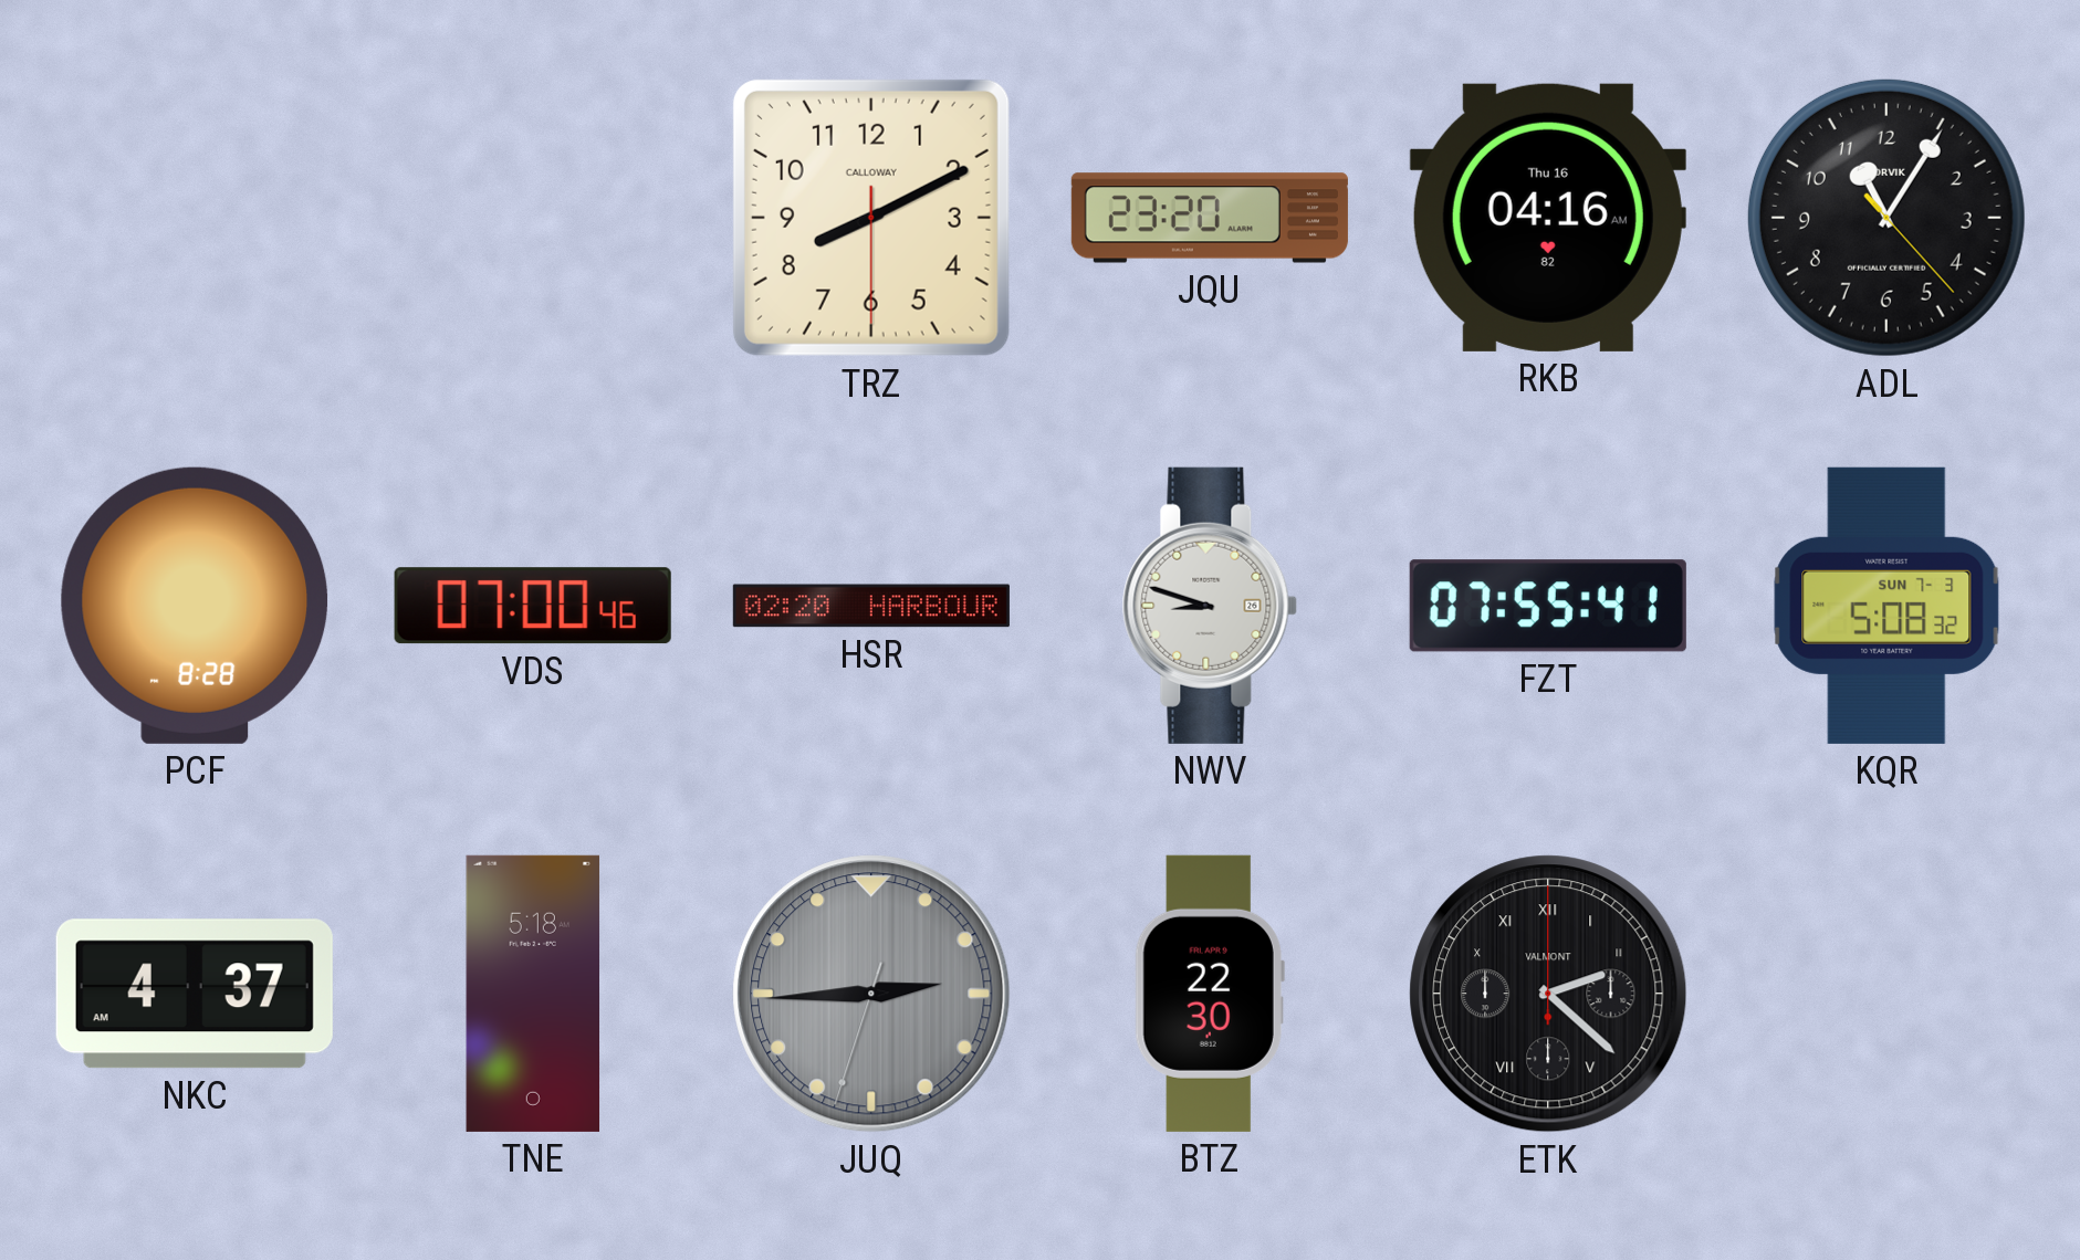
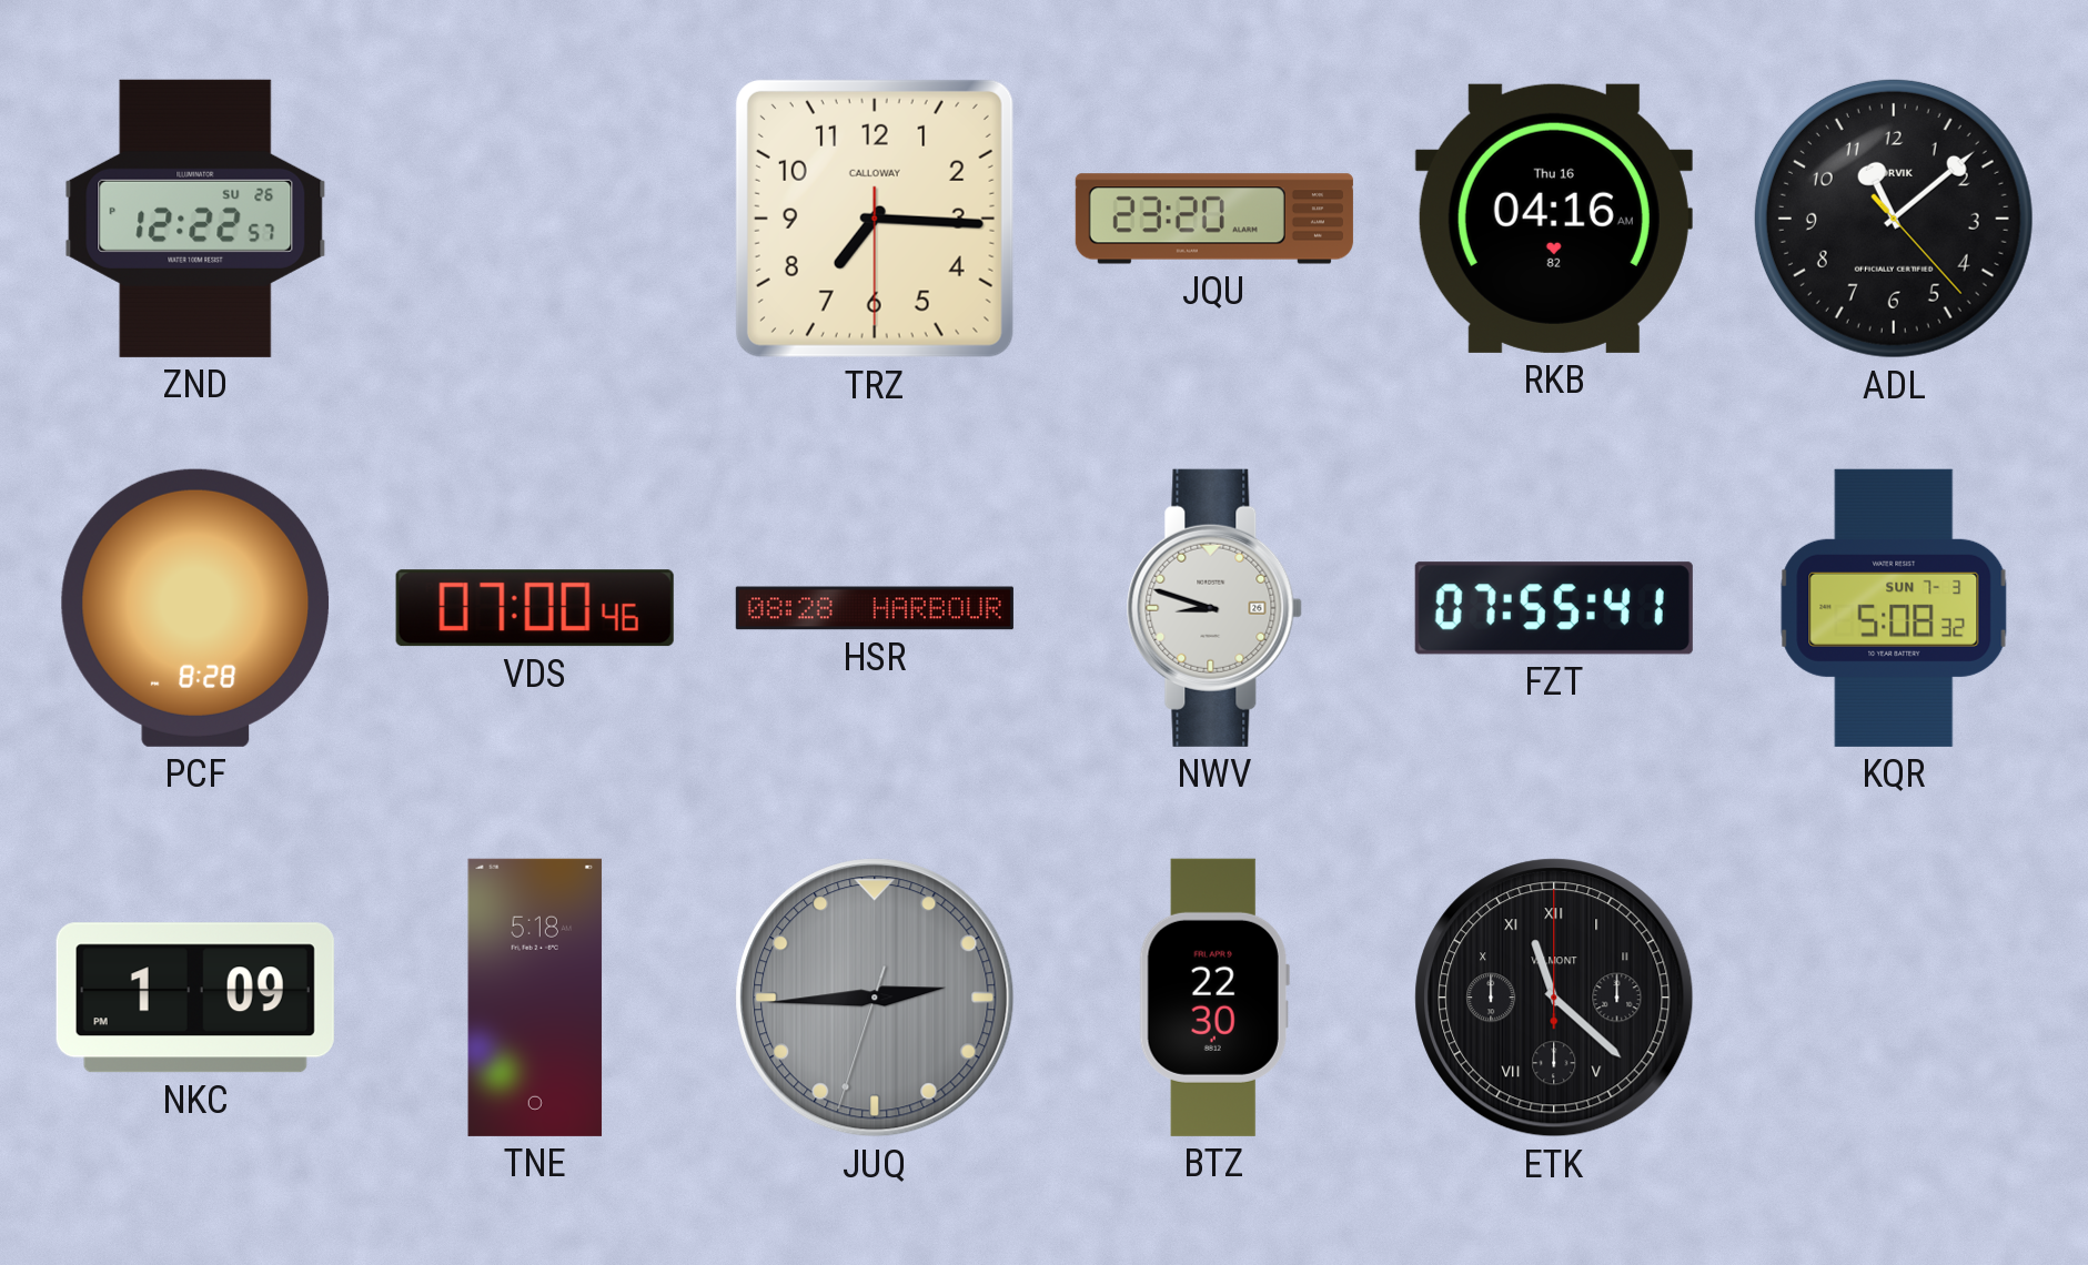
ZND: none -> 12:22
TRZ: 8:10 -> 7:15
ADL: 11:05 -> 11:08
HSR: 02:20 -> 08:28
NKC: 4:37 -> 1:09
ETK: 2:22 -> 11:22
